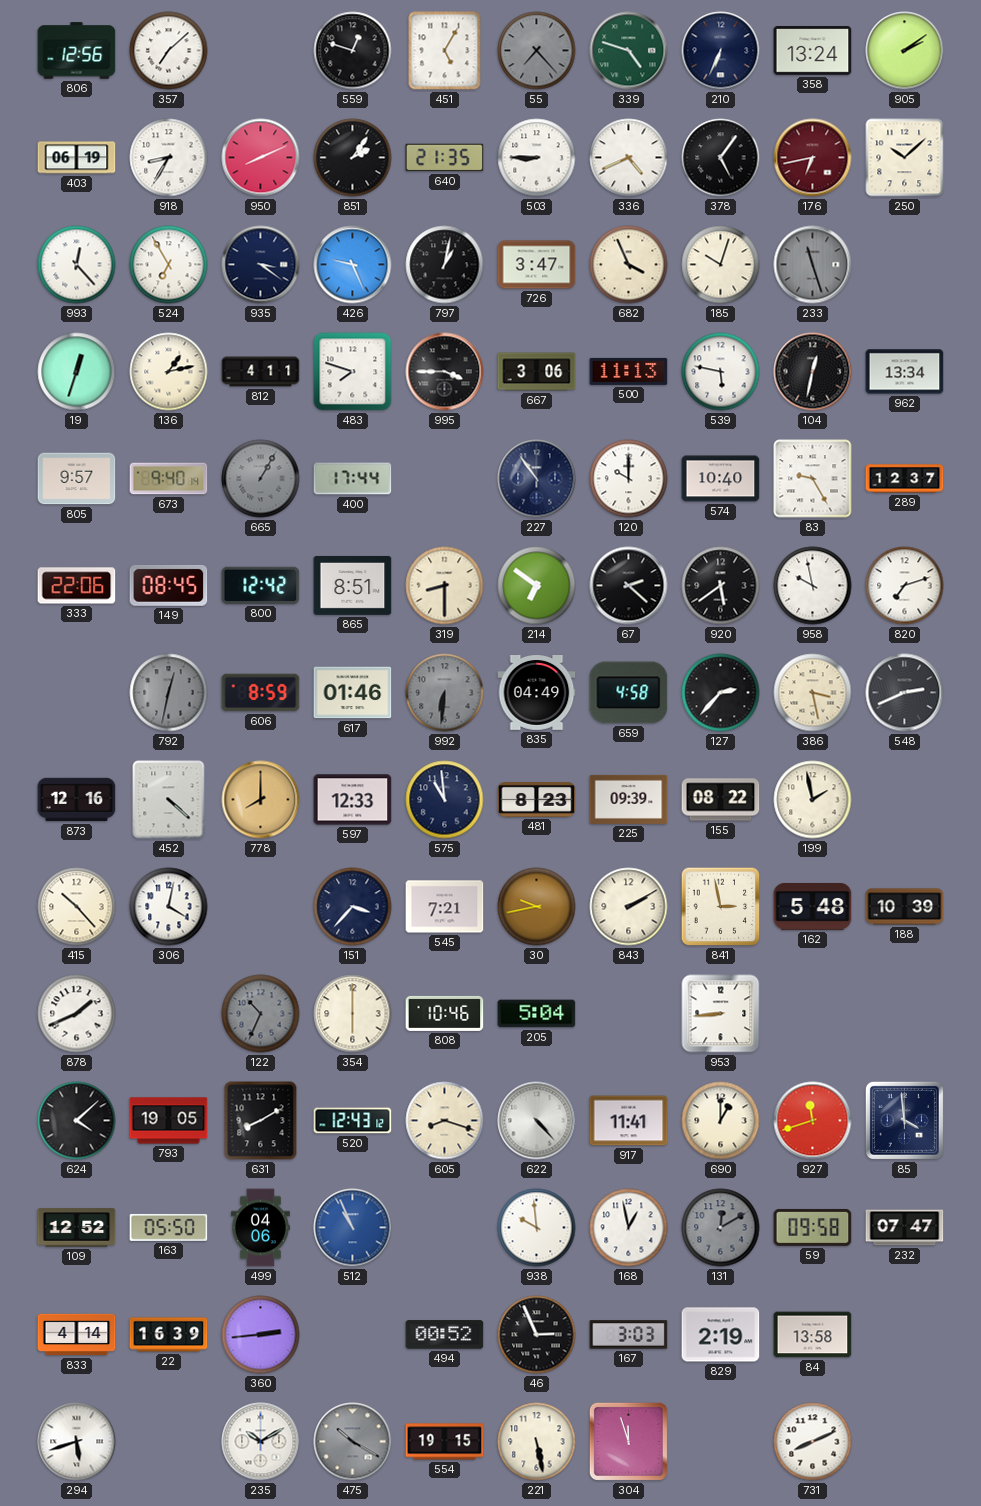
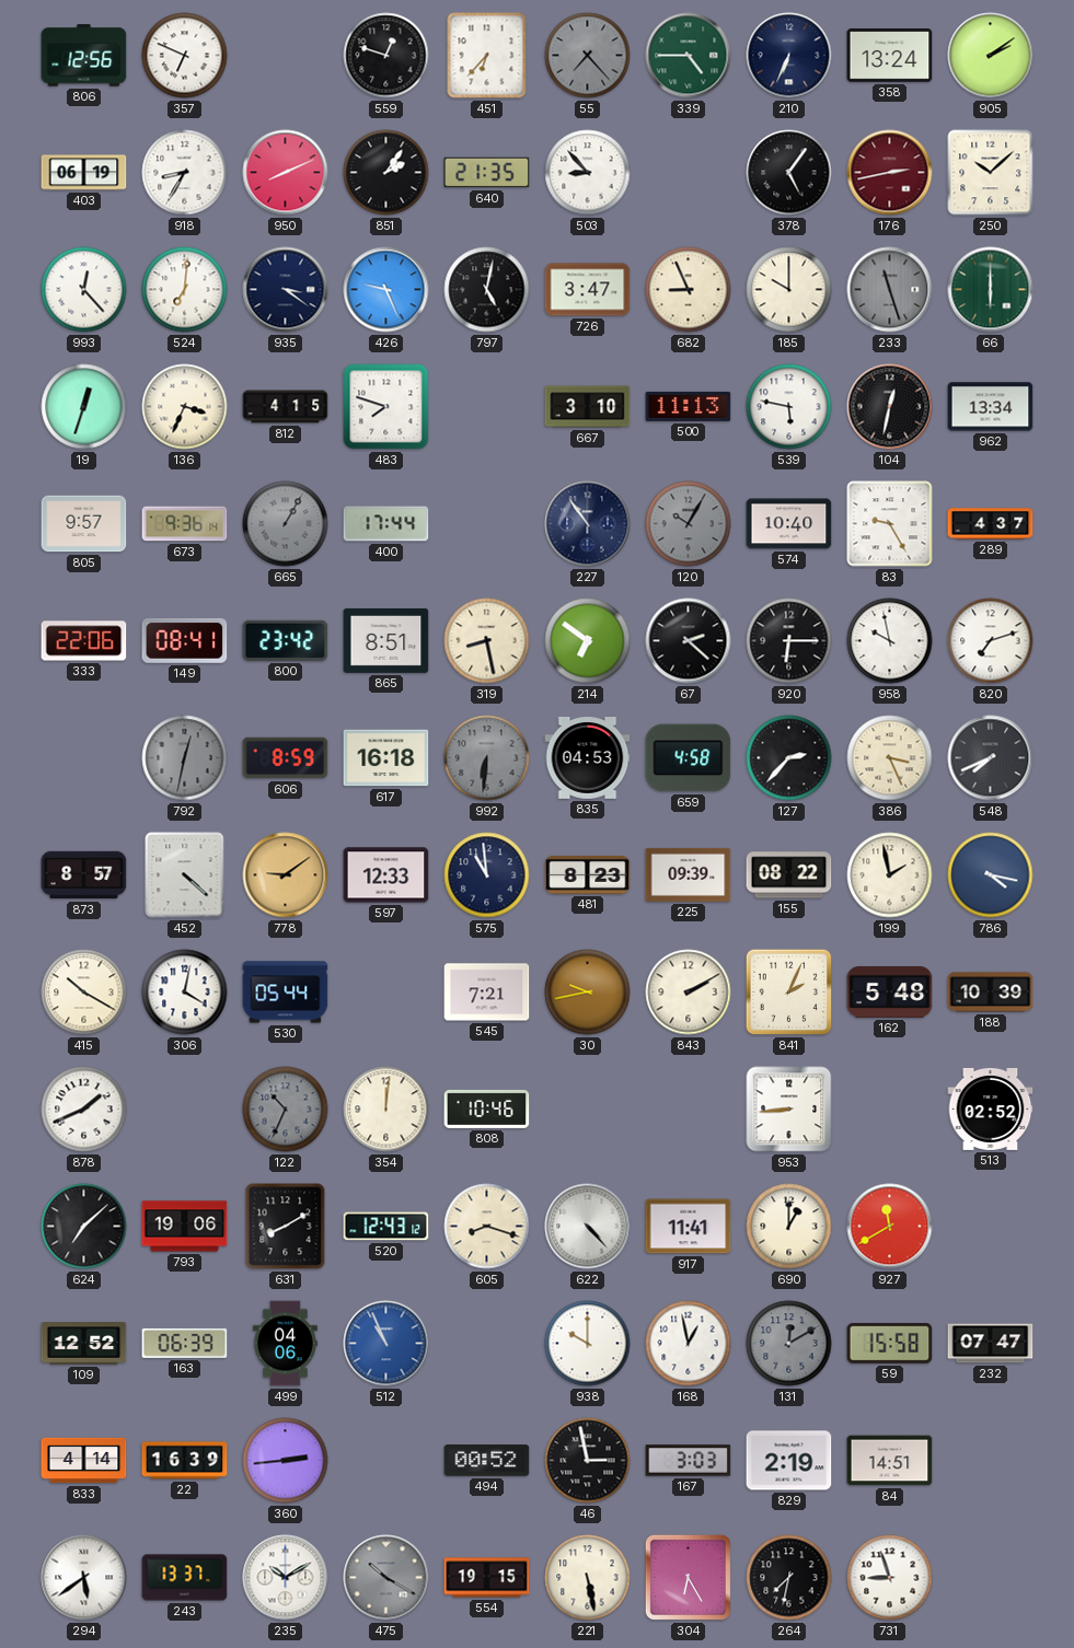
357: 7:08 -> 6:49
451: 5:05 -> 6:37
339: 4:48 -> 4:45
503: 8:45 -> 8:53
336: 4:41 -> none
176: 6:43 -> 2:43
524: 6:55 -> 7:01
797: 1:02 -> 5:02
682: 3:56 -> 8:56
185: 10:03 -> 10:00
66: none -> 6:00
136: 1:13 -> 3:34
812: 4:11 -> 4:15
995: 3:45 -> none
667: 3:06 -> 3:10
673: 9:40 -> 9:36
120: 10:00 -> 10:05
120 dial: white -> grey
289: 12:37 -> 4:37
149: 08:45 -> 08:41
800: 12:42 -> 23:42
319: 8:30 -> 8:28
920: 5:39 -> 6:15
617: 01:46 -> 16:18
835: 04:49 -> 04:53
386: 3:28 -> 3:26
548: 2:41 -> 7:41
873: 12:16 -> 8:57
778: 8:00 -> 9:09
786: none -> 4:17
415: 10:23 -> 10:20
530: none -> 05:44
151: 3:37 -> none
841: 2:58 -> 2:04
354: 6:00 -> 12:01
205: 5:04 -> none
513: none -> 02:52
624: 4:08 -> 7:08
793: 19:05 -> 19:06
927: 11:42 -> 11:40
85: 3:59 -> none
163: 05:50 -> 06:39
938: 9:59 -> 10:00
59: 09:58 -> 15:58
46: 2:56 -> 2:58
84: 13:58 -> 14:51
294: 5:42 -> 5:39
243: none -> 13:37
304: 11:57 -> 6:25
264: none -> 7:32
731: 8:11 -> 8:57
